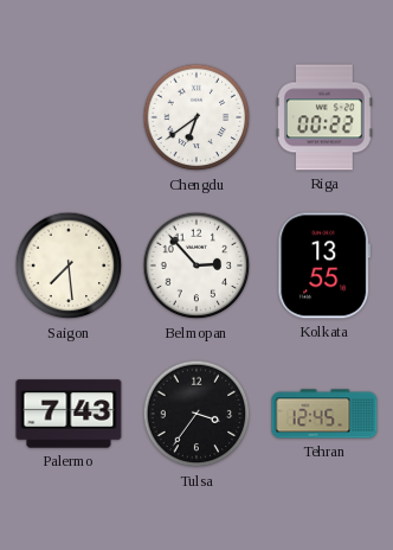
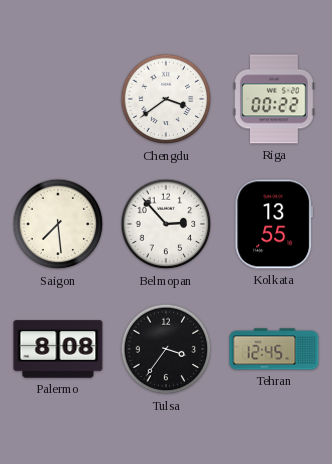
Chengdu: 6:39 -> 3:39
Palermo: 7:43 -> 8:08
